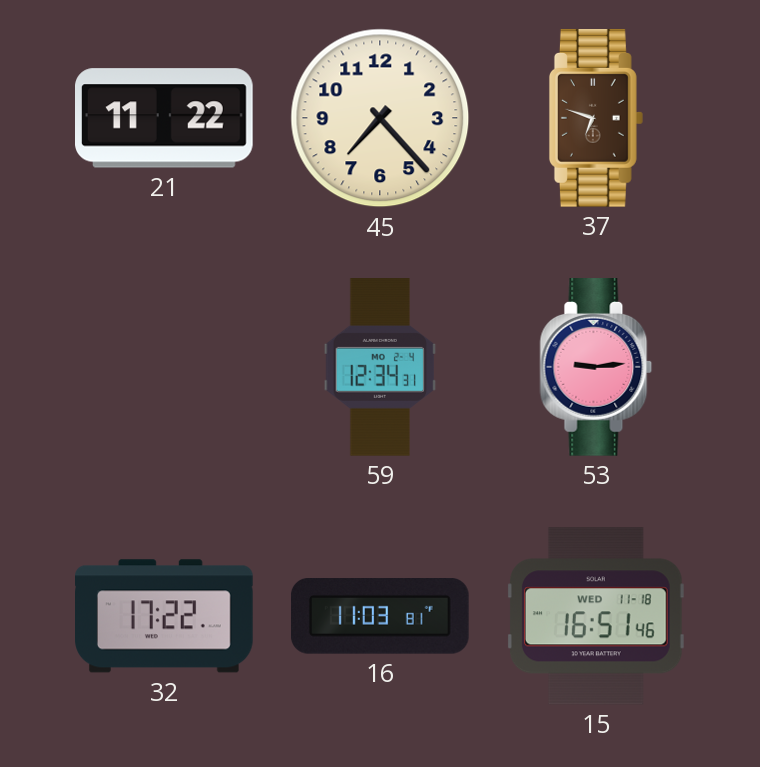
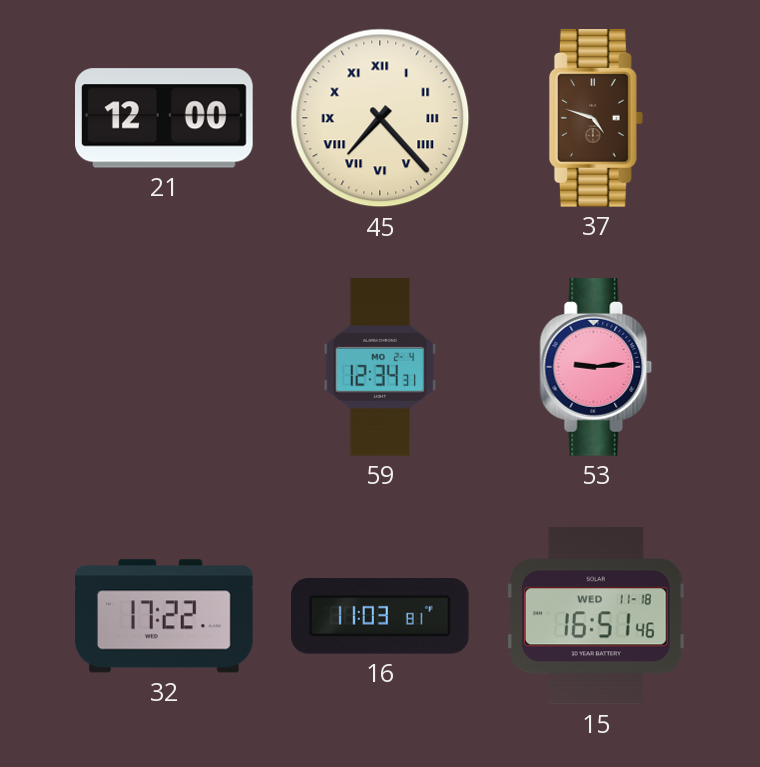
21: 11:22 -> 12:00
45 numerals: Arabic -> Roman
37: 6:48 -> 4:48
